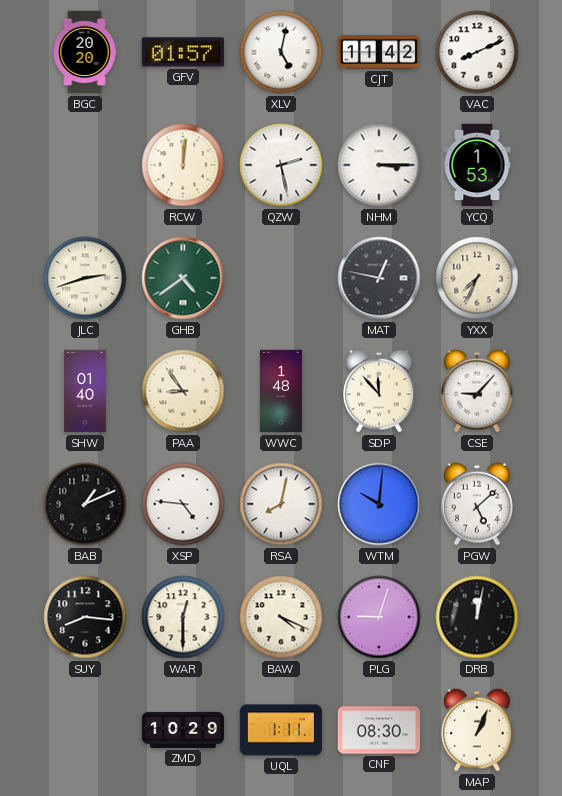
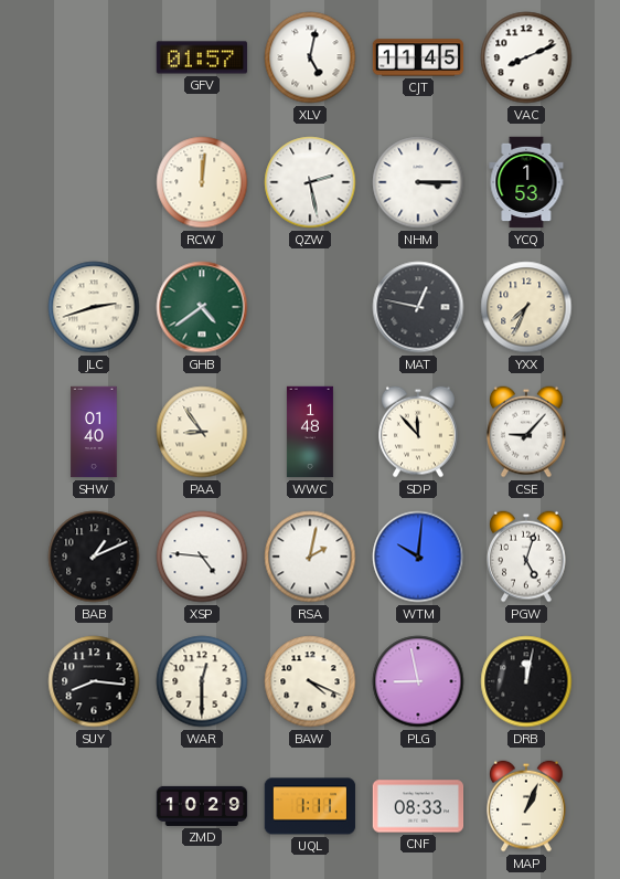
BGC: 20:20 -> none
CJT: 11:42 -> 11:45
RSA: 8:02 -> 2:02
PGW: 5:08 -> 5:03
PLG: 9:03 -> 8:58
CNF: 08:30 -> 08:33
